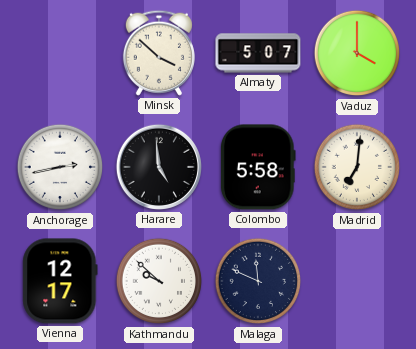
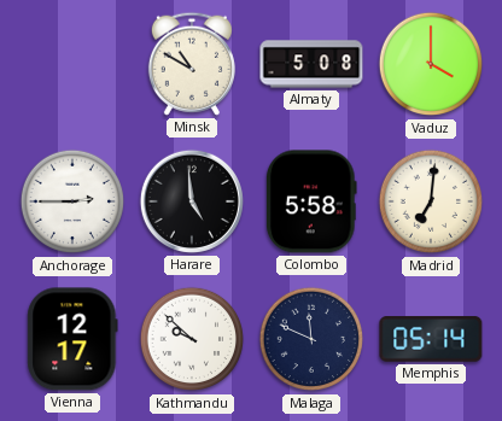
Minsk: 3:52 -> 10:50
Almaty: 5:07 -> 5:08
Anchorage: 2:43 -> 2:45
Memphis: none -> 05:14
